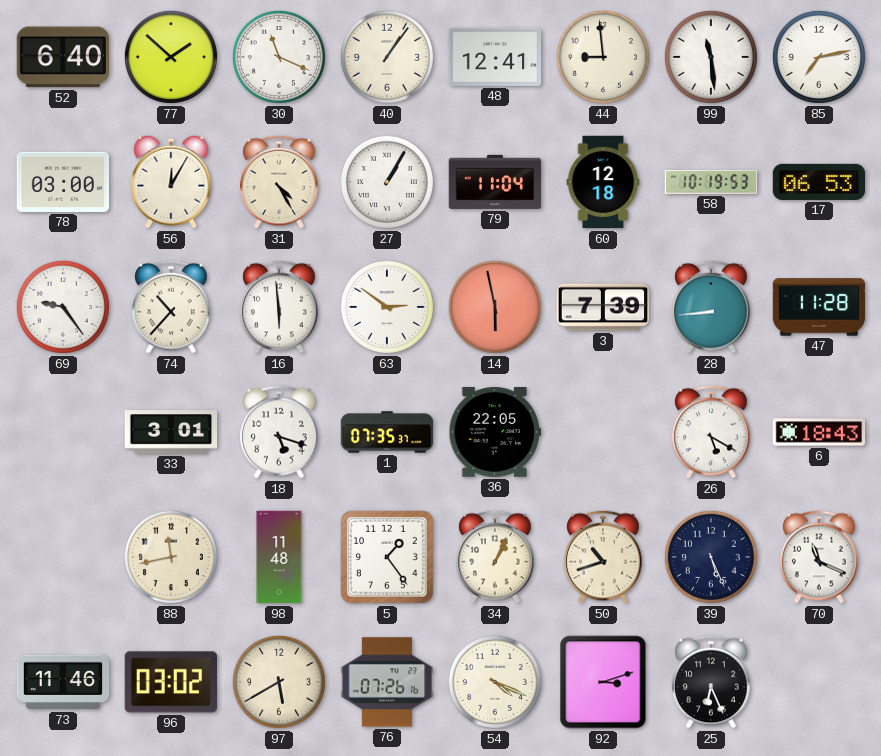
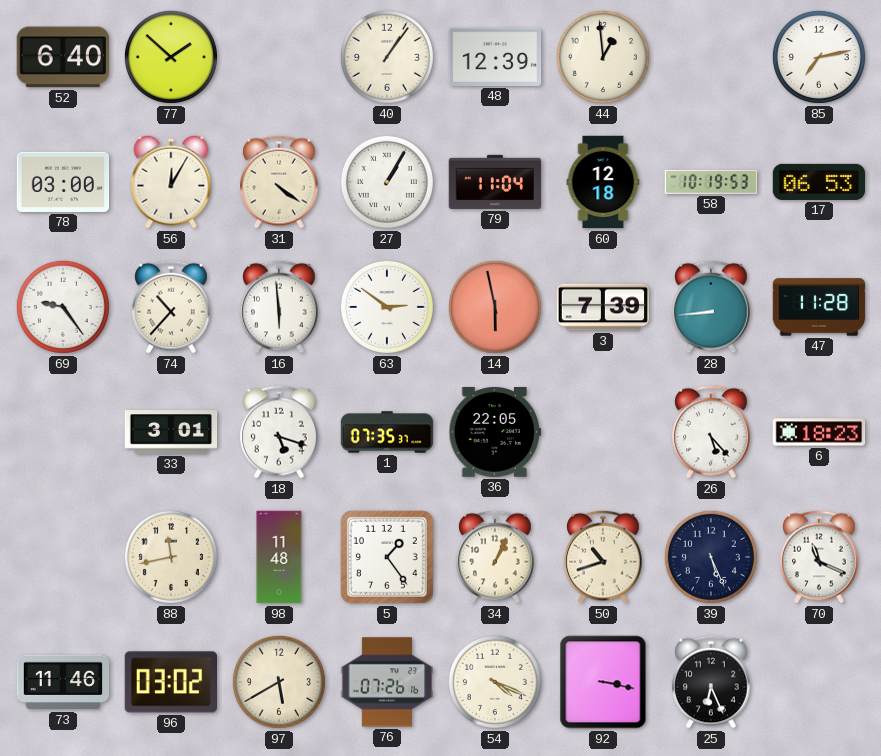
30: 11:19 -> none
48: 12:41 -> 12:39
44: 8:59 -> 12:59
99: 11:29 -> none
31: 4:25 -> 4:21
26: 5:20 -> 5:23
6: 18:43 -> 18:23
92: 3:12 -> 3:17
